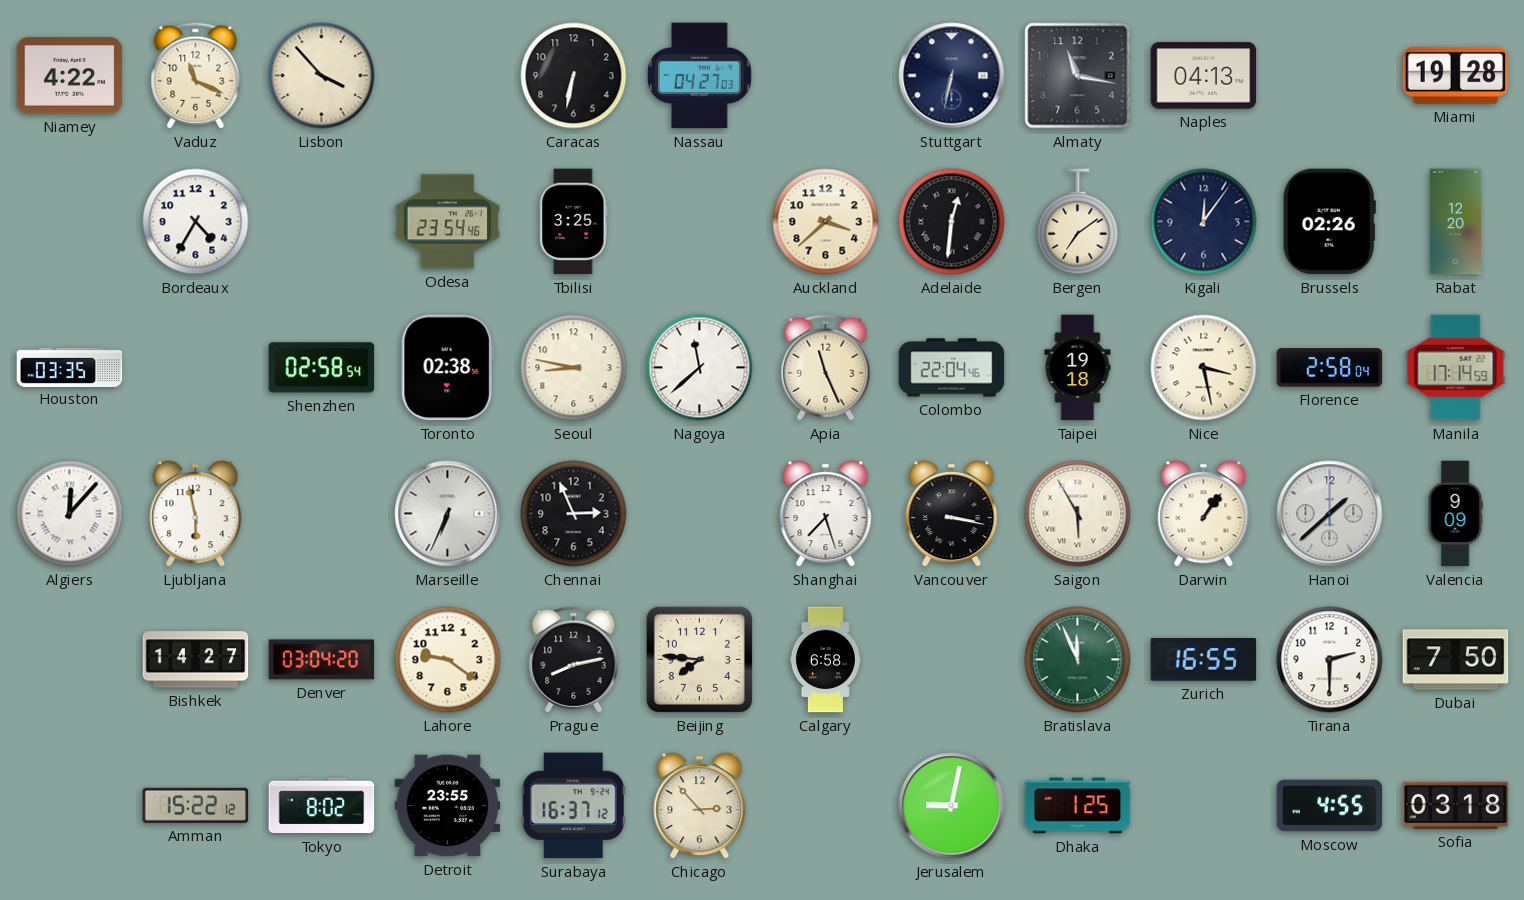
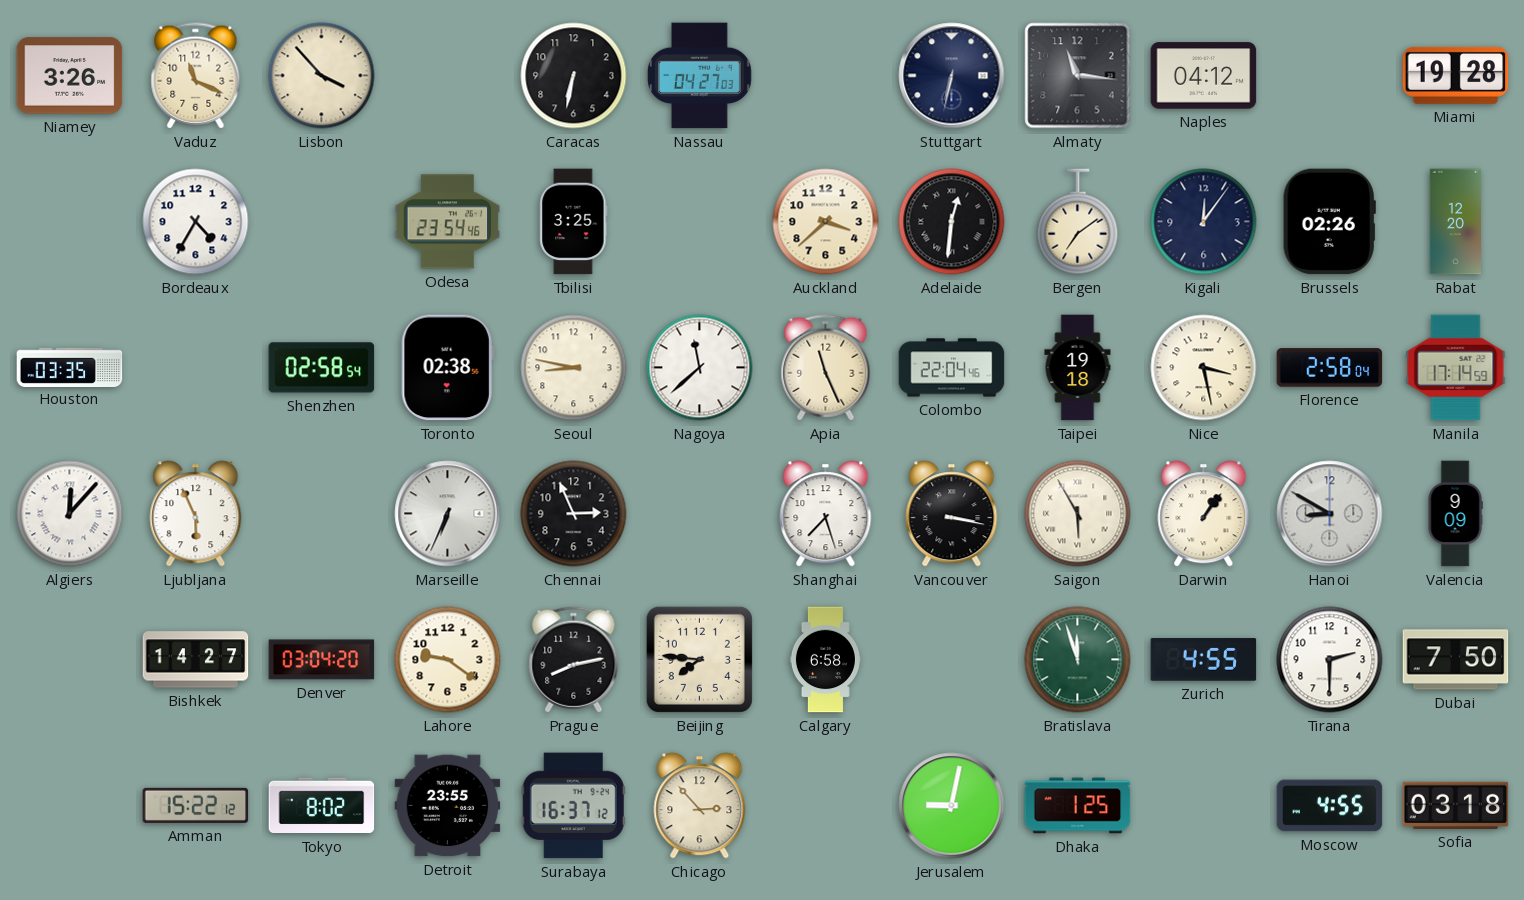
Niamey: 4:22 -> 3:26
Almaty: 11:17 -> 11:16
Naples: 04:13 -> 04:12
Ljubljana: 5:58 -> 5:56
Hanoi: 1:38 -> 8:50
Bratislava: 11:56 -> 11:57
Zurich: 16:55 -> 4:55
